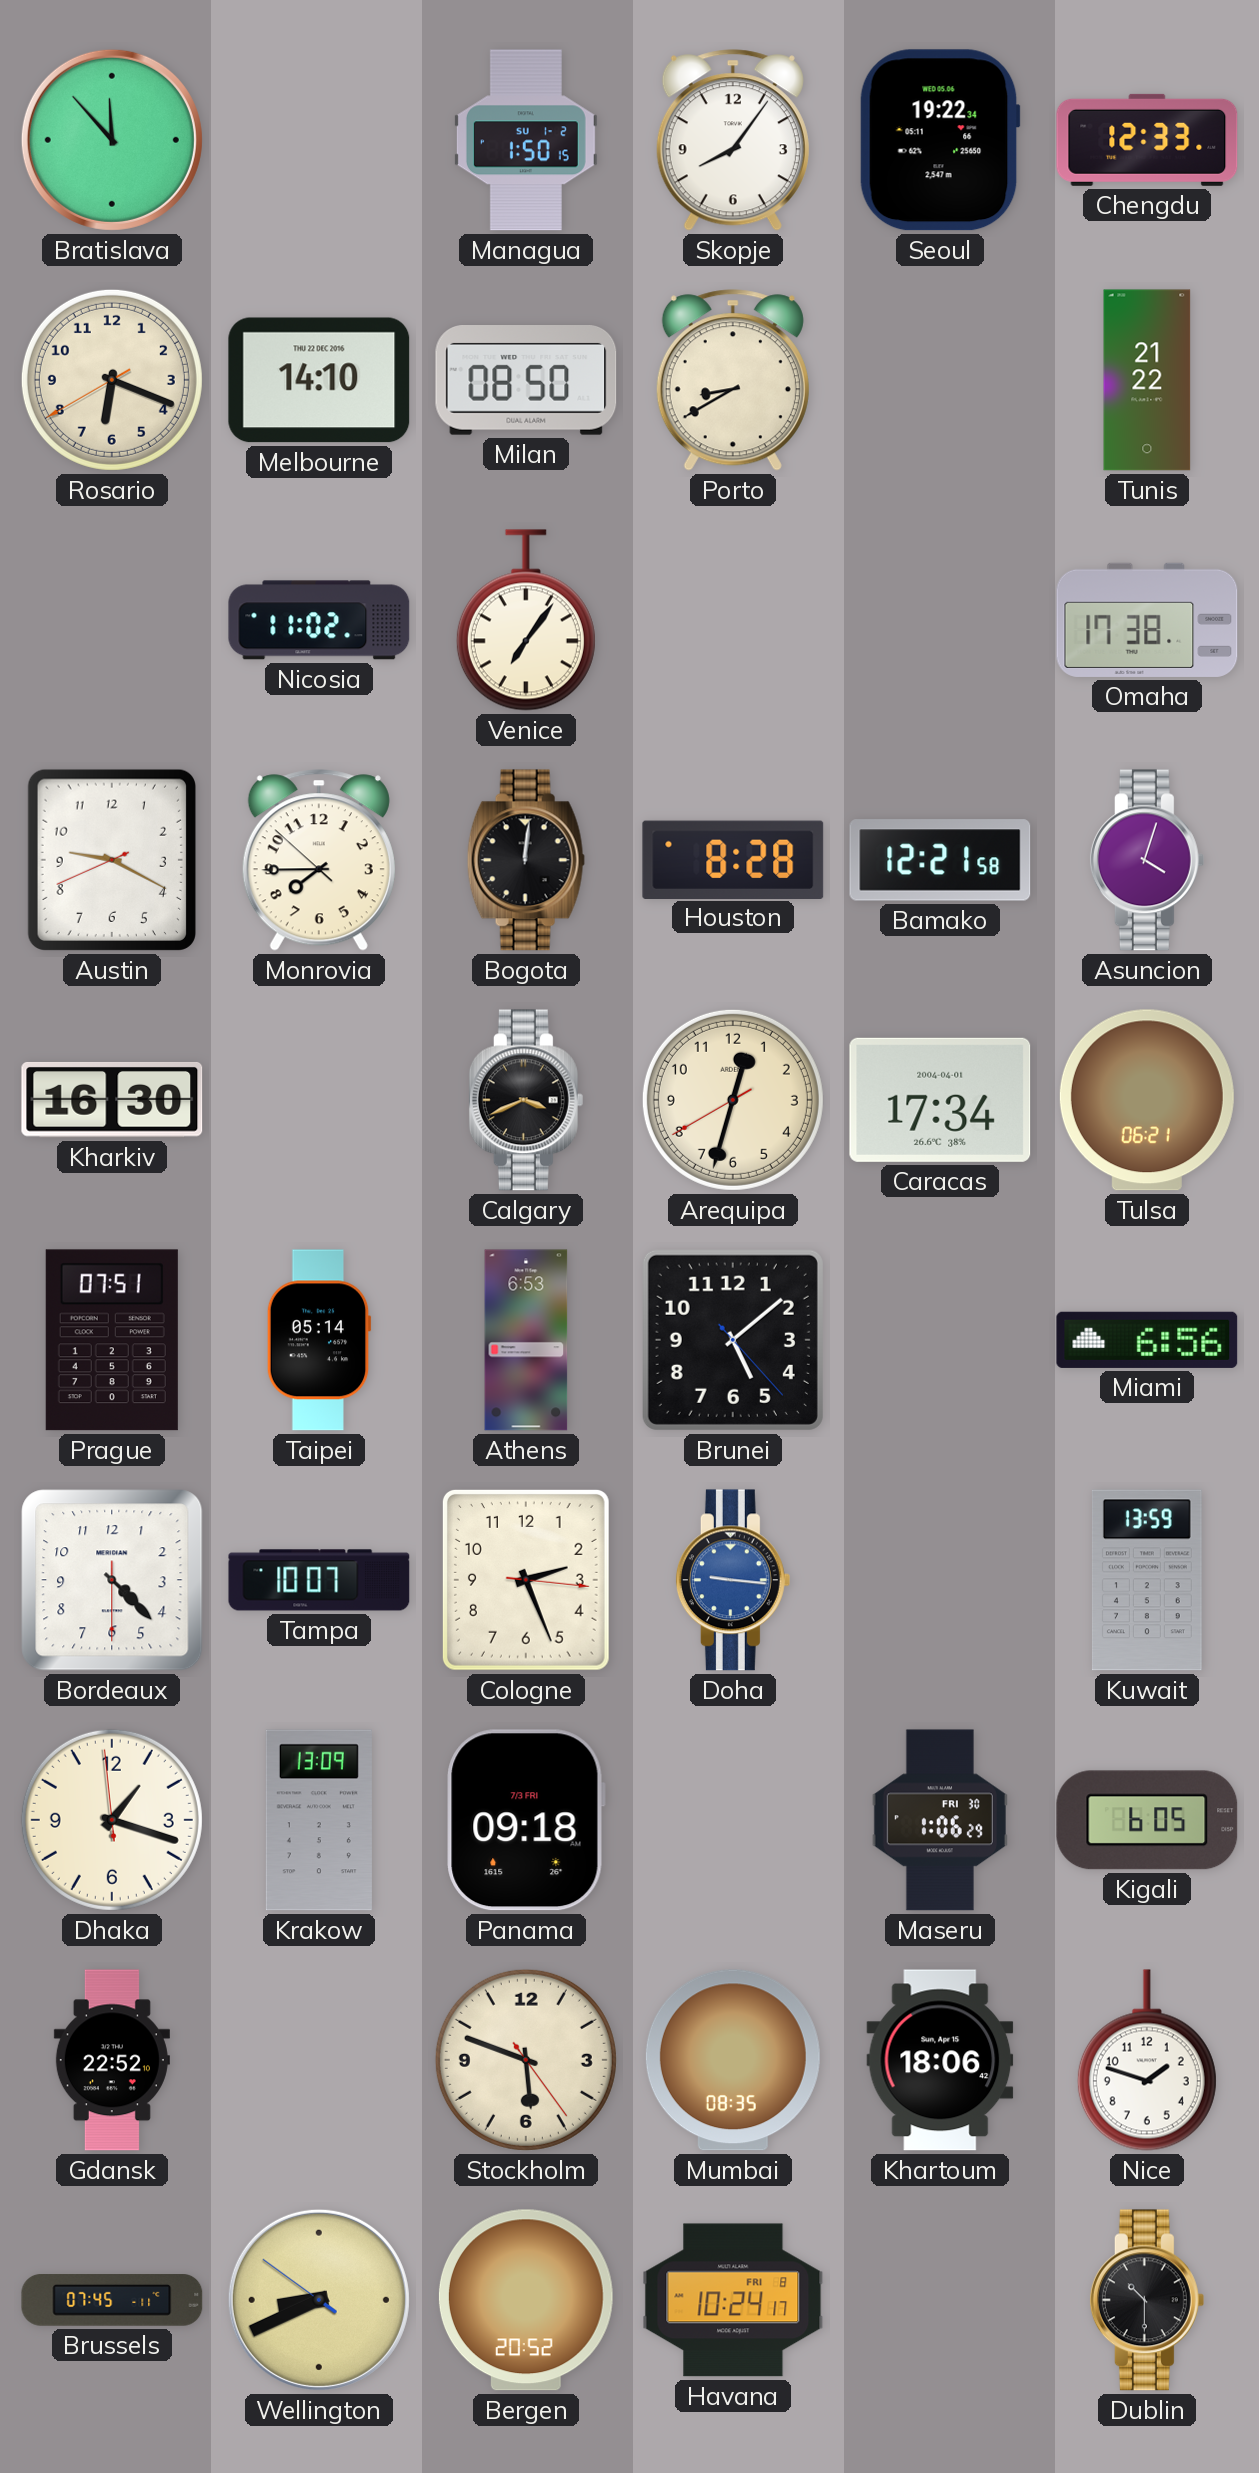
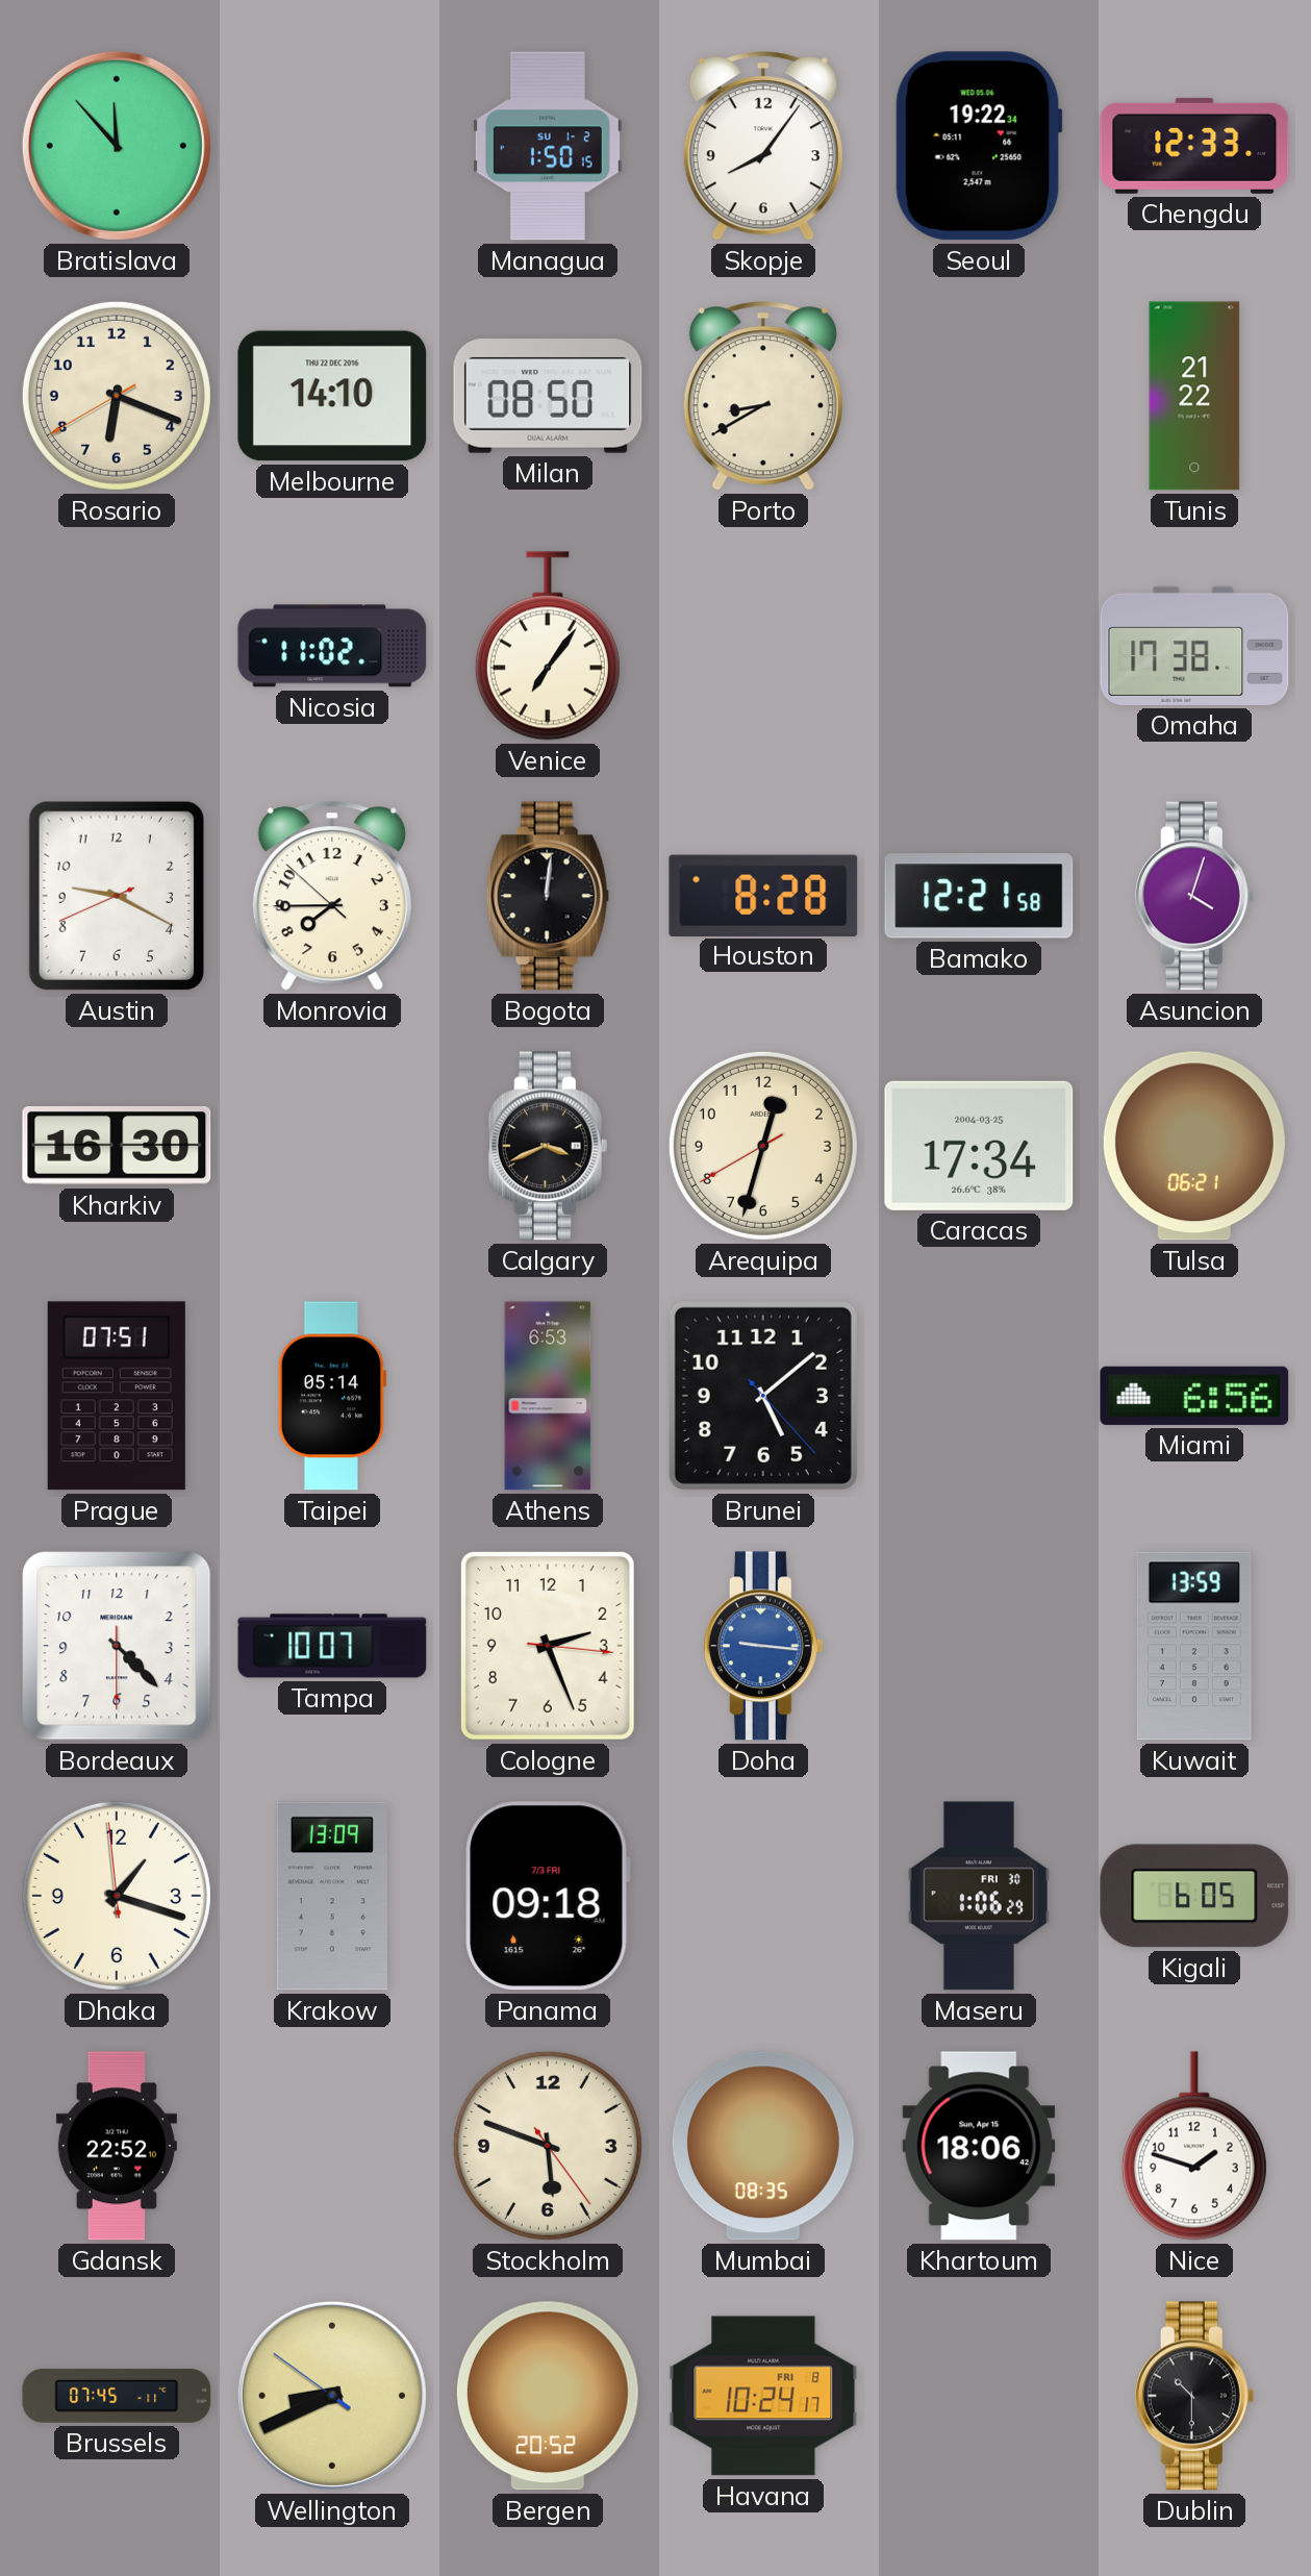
Caracas date: 2004-04-01 -> 2004-03-25
